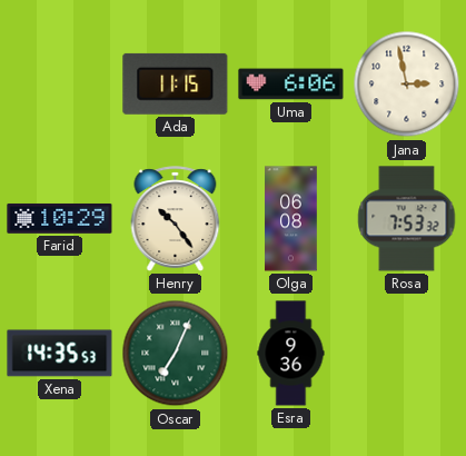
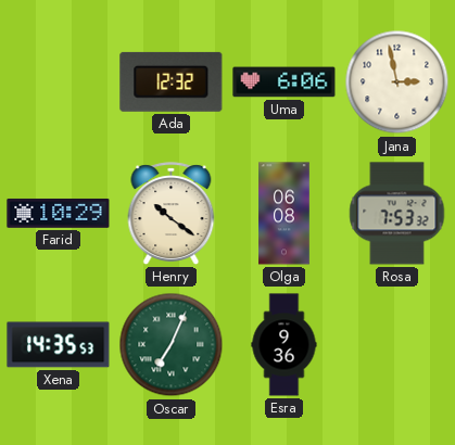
Ada: 11:15 -> 12:32
Henry: 10:24 -> 10:21
